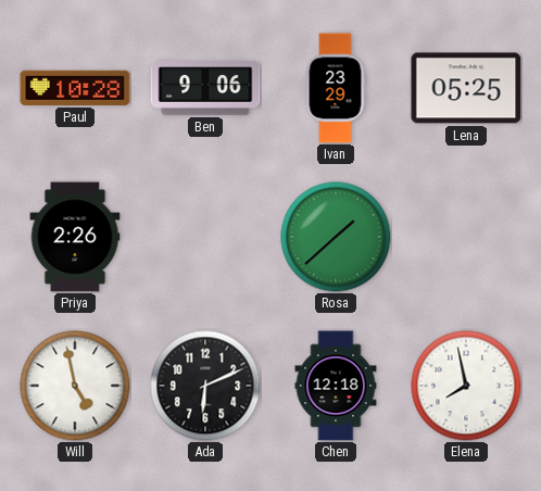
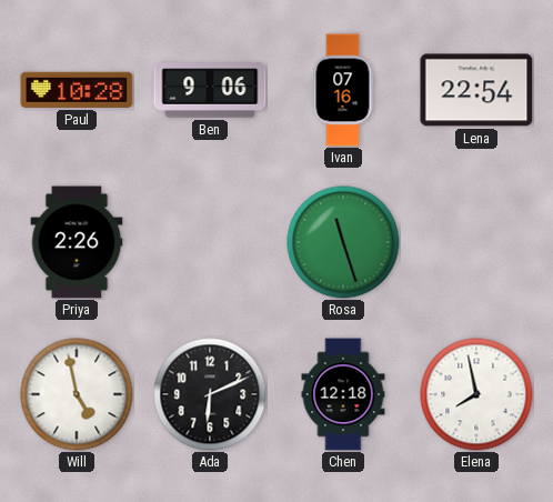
Ivan: 23:29 -> 07:16
Lena: 05:25 -> 22:54
Rosa: 1:38 -> 11:27
